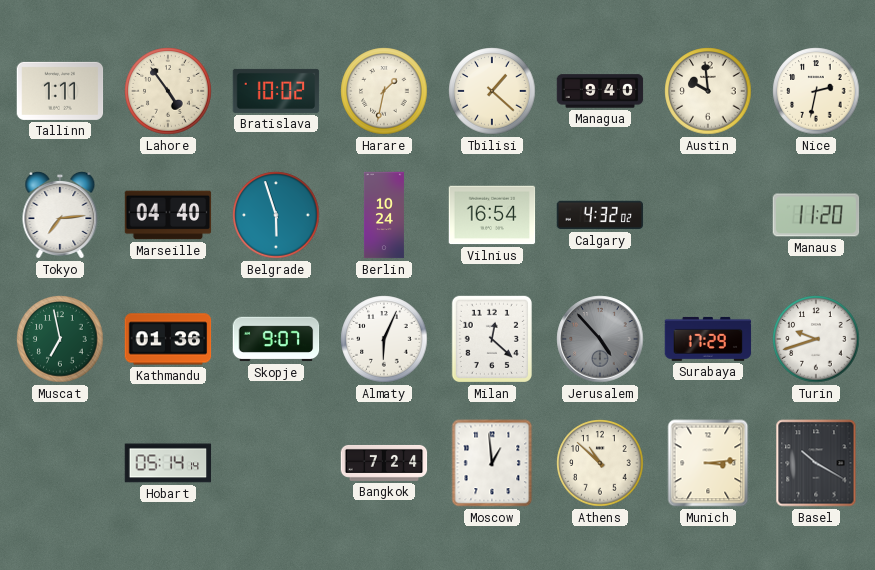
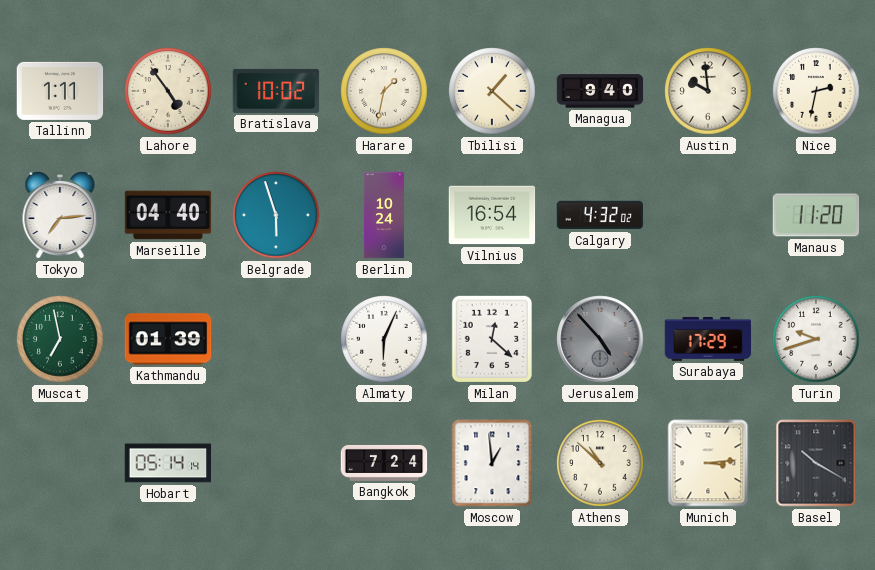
Kathmandu: 01:36 -> 01:39
Skopje: 9:07 -> none
